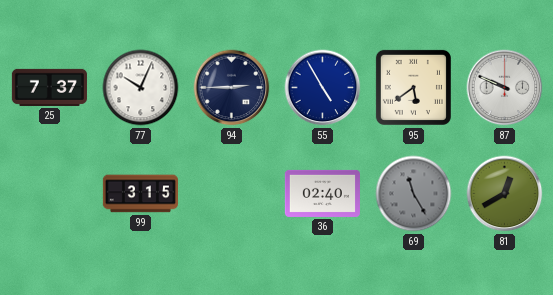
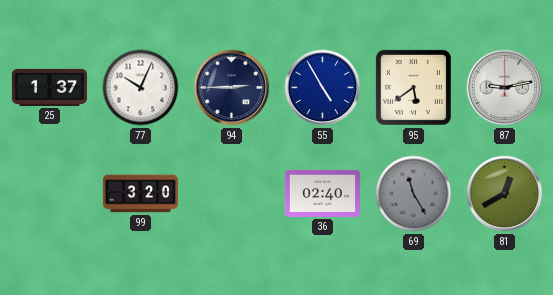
25: 7:37 -> 1:37
87: 9:49 -> 9:13
99: 3:15 -> 3:20
